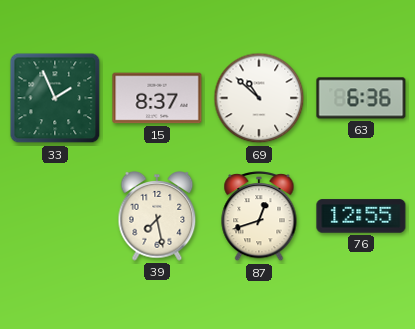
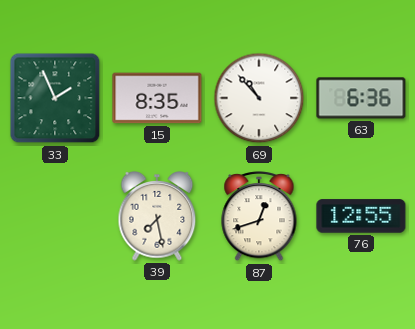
15: 8:37 -> 8:35
69: 10:52 -> 10:53
